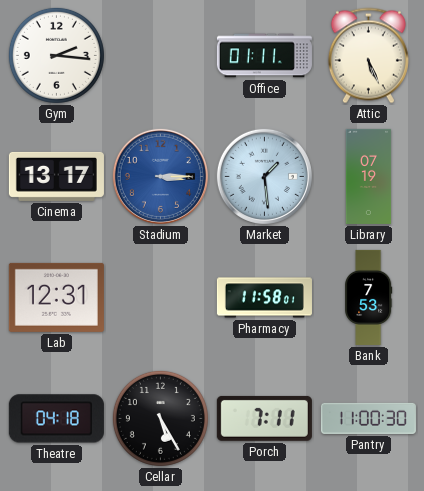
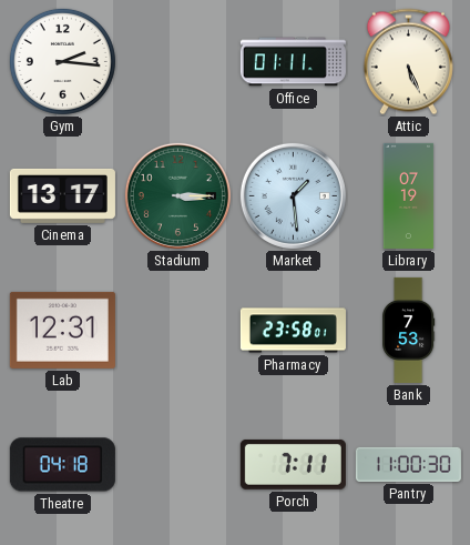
Stadium dial: blue -> green
Pharmacy: 11:58 -> 23:58
Cellar: 5:25 -> none
